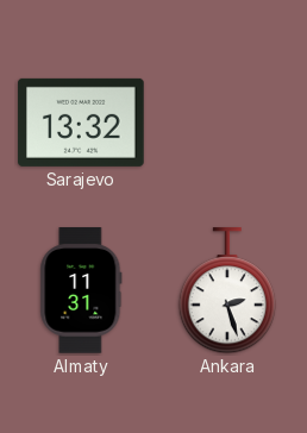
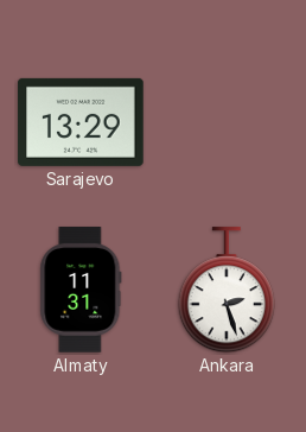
Sarajevo: 13:32 -> 13:29
